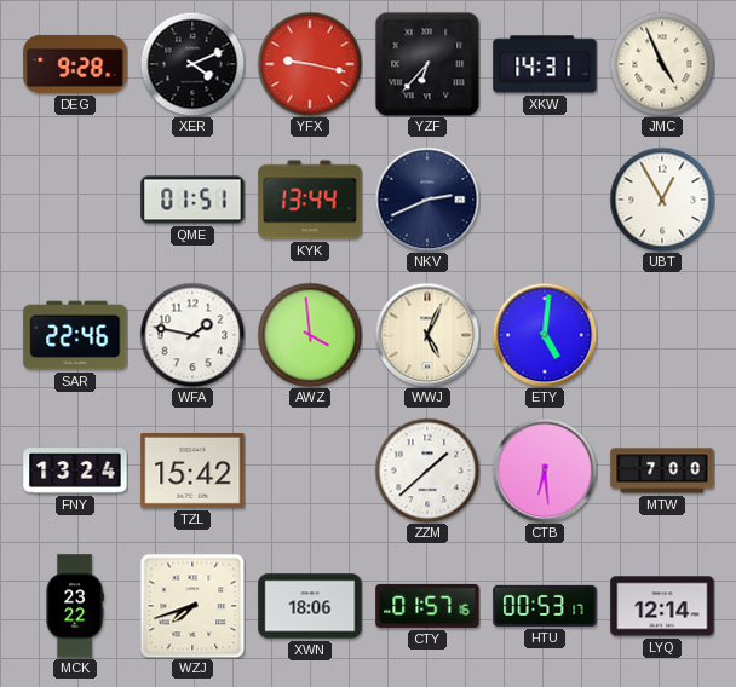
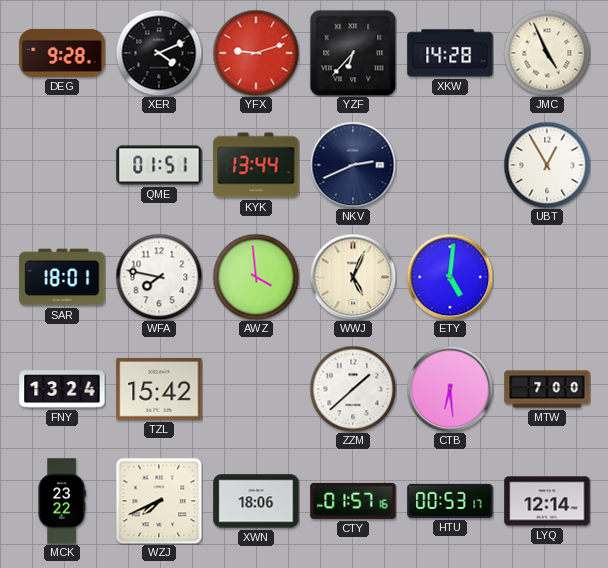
YFX: 9:17 -> 9:12
XKW: 14:31 -> 14:28
SAR: 22:46 -> 18:01
WFA: 1:47 -> 7:47
WZJ: 7:42 -> 7:41
